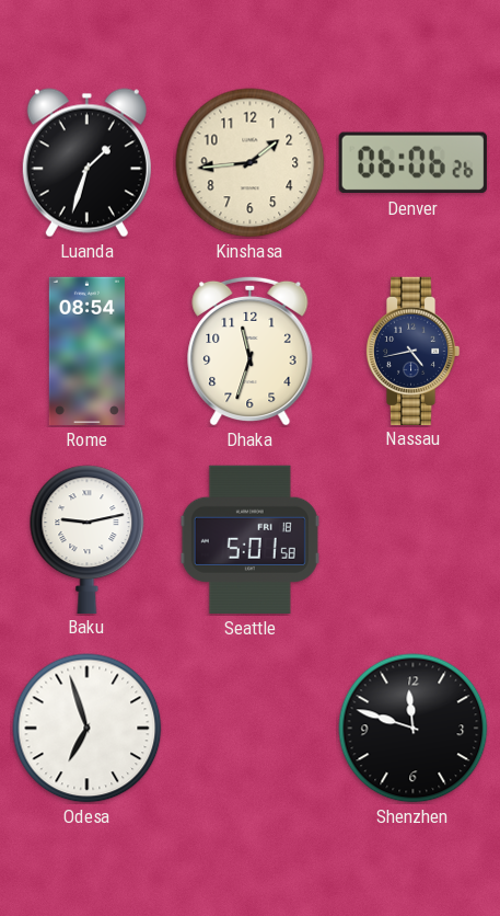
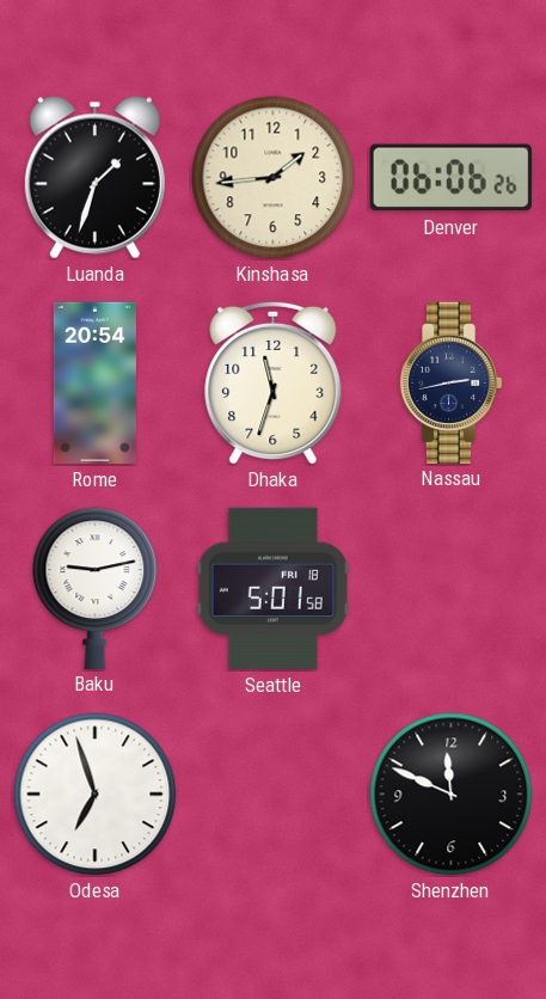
Rome: 08:54 -> 20:54
Nassau: 4:43 -> 2:43
Shenzhen: 11:48 -> 11:49
